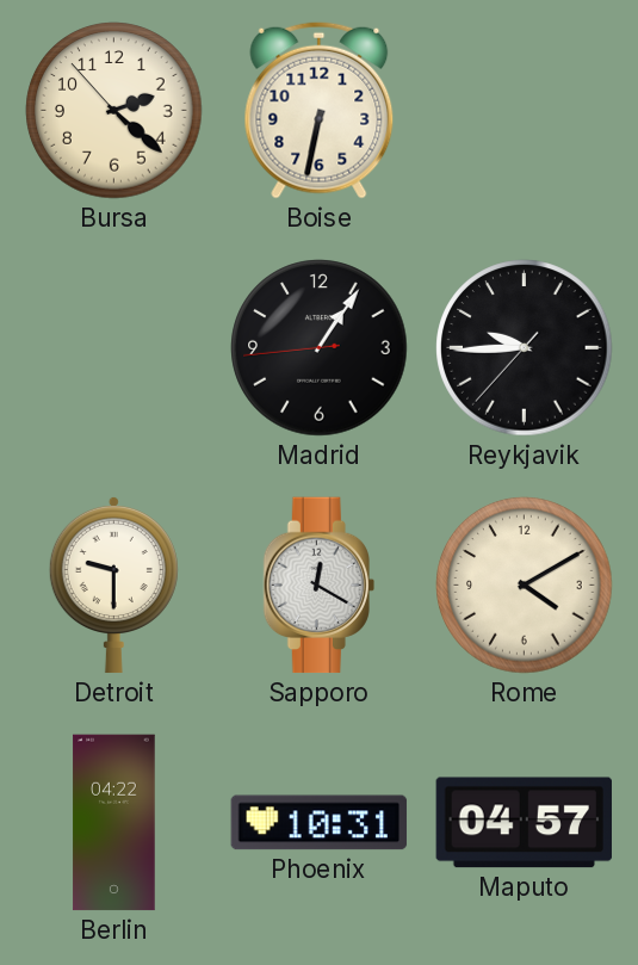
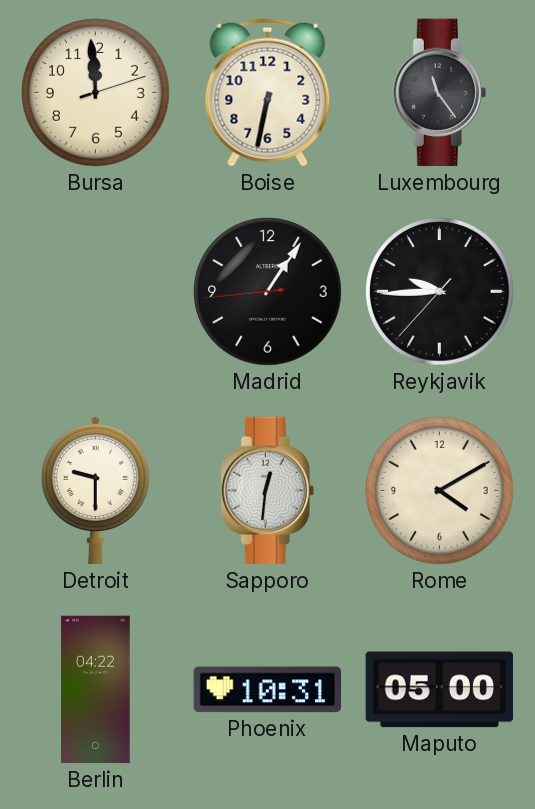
Bursa: 2:21 -> 11:59
Luxembourg: none -> 11:24
Sapporo: 12:20 -> 12:31
Maputo: 04:57 -> 05:00
